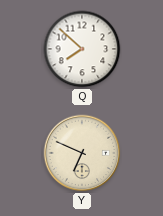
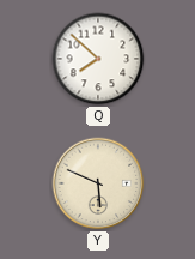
Y: 6:49 -> 5:49
